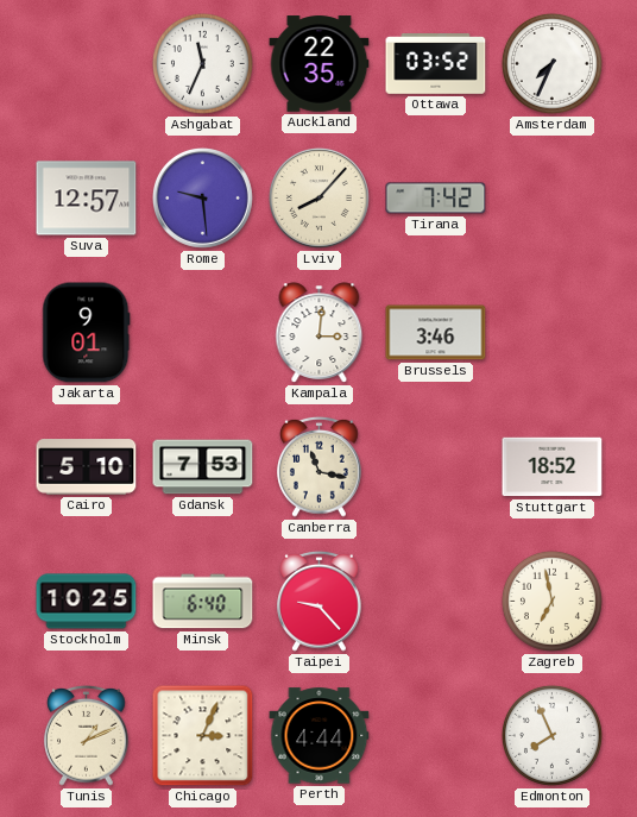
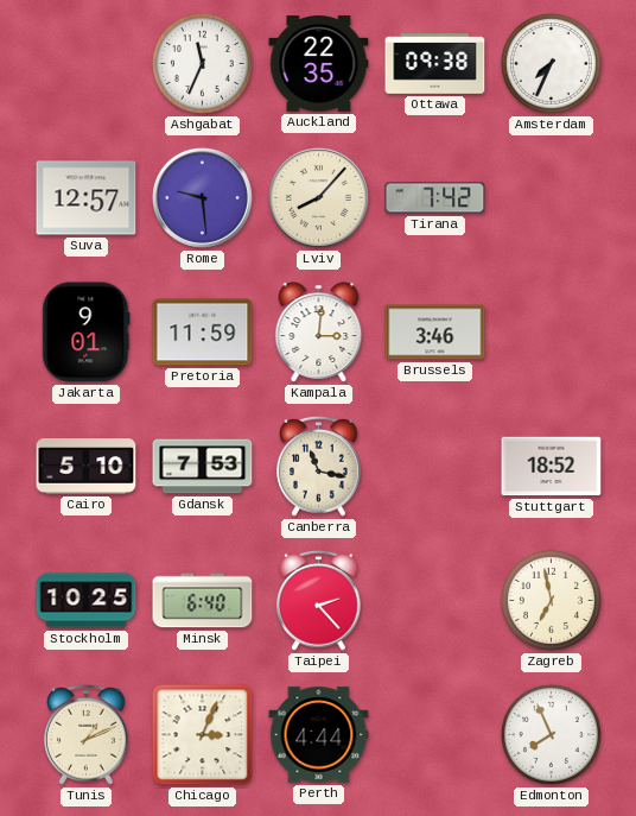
Ottawa: 03:52 -> 09:38
Pretoria: none -> 11:59
Taipei: 9:23 -> 2:23
